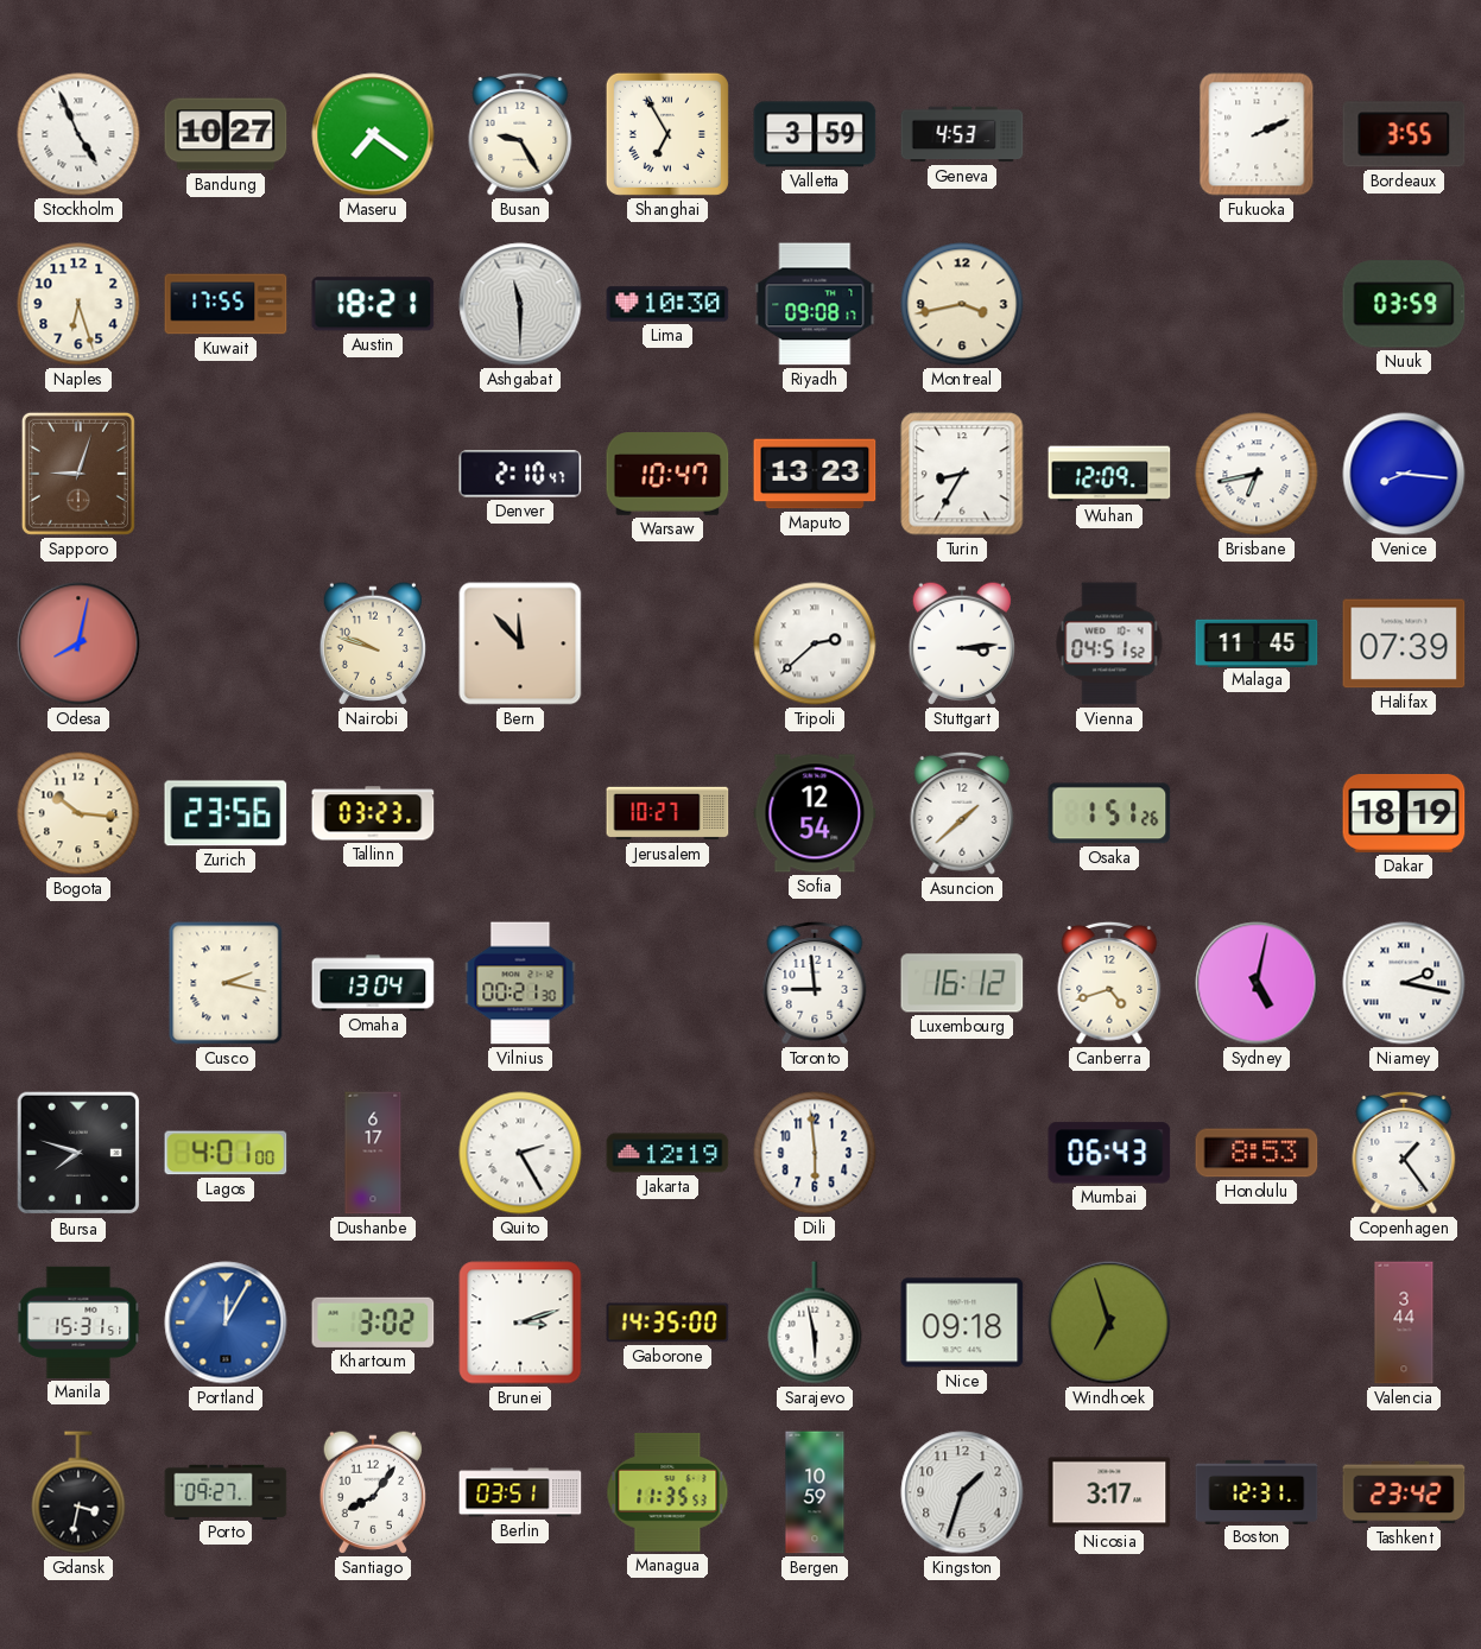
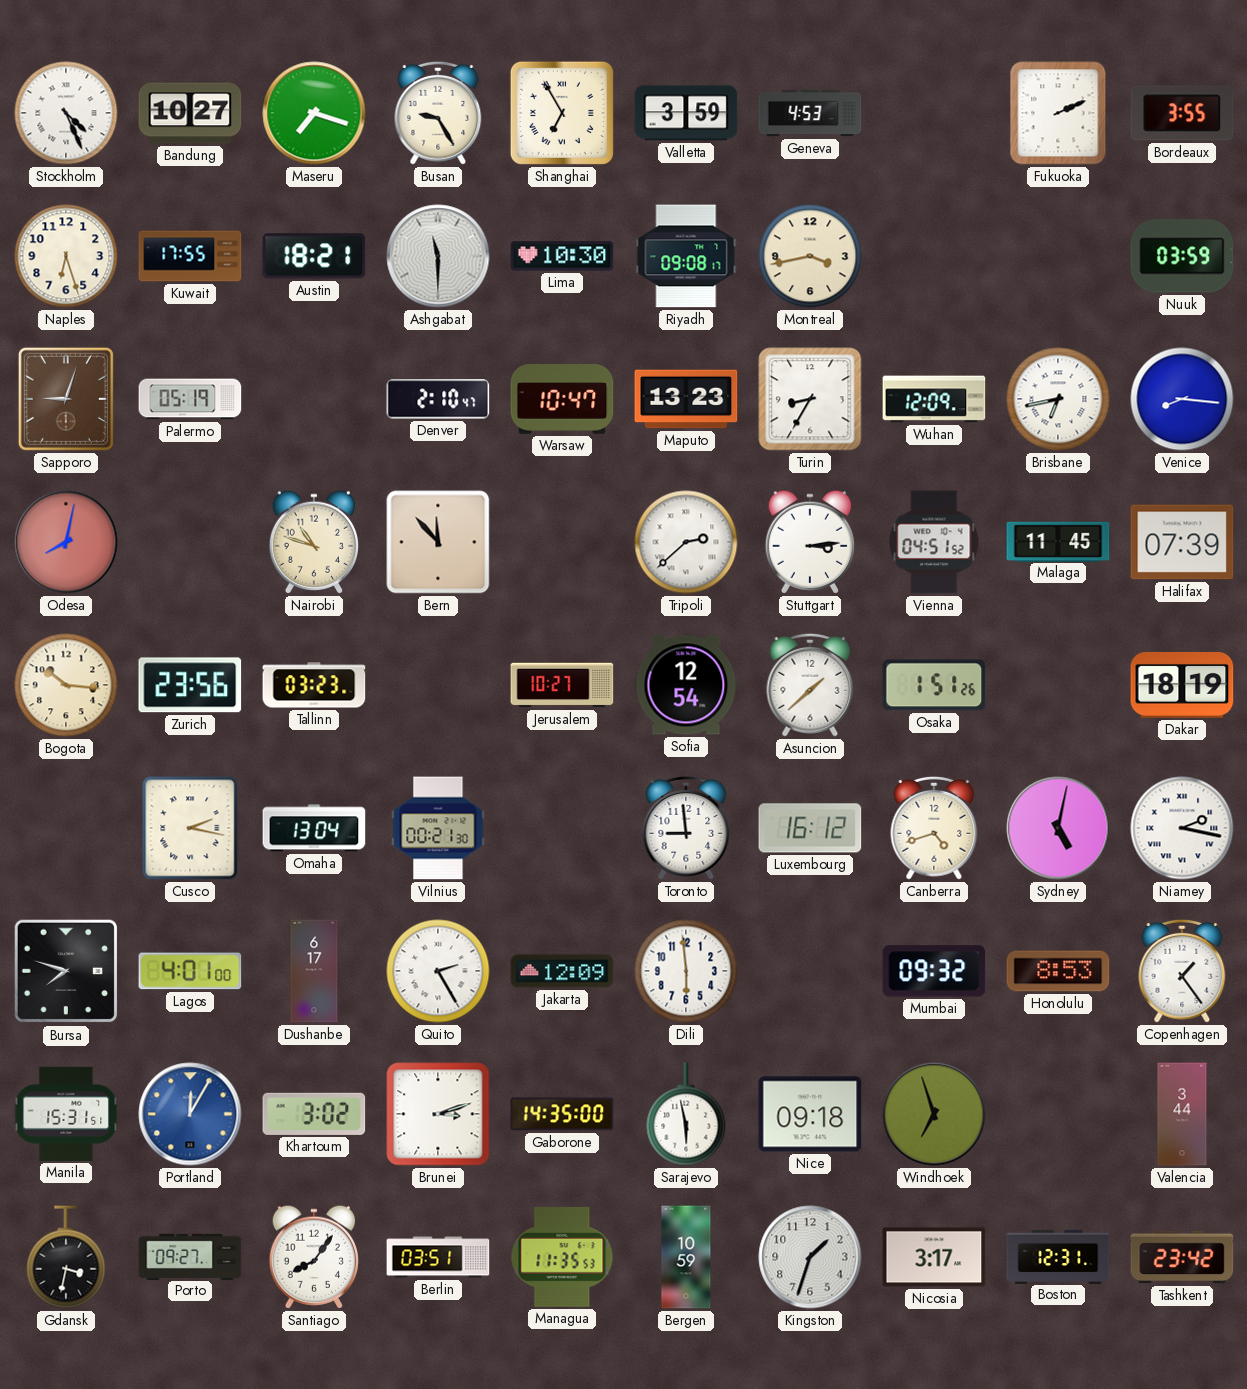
Stockholm: 4:56 -> 4:26
Maseru: 7:21 -> 7:18
Palermo: none -> 05:19
Nairobi: 9:48 -> 10:48
Jakarta: 12:19 -> 12:09
Mumbai: 06:43 -> 09:32
